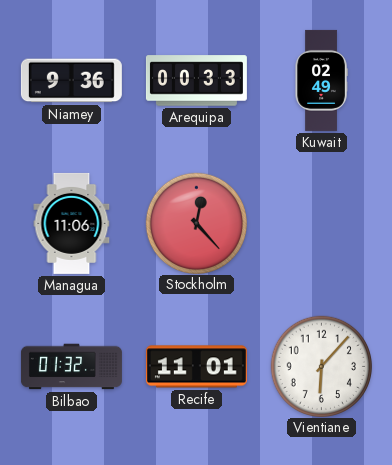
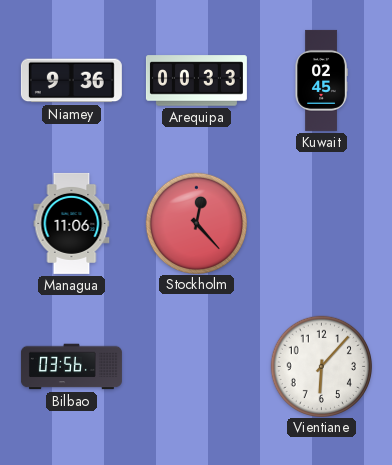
Kuwait: 02:49 -> 02:45
Bilbao: 01:32 -> 03:56
Recife: 11:01 -> none
